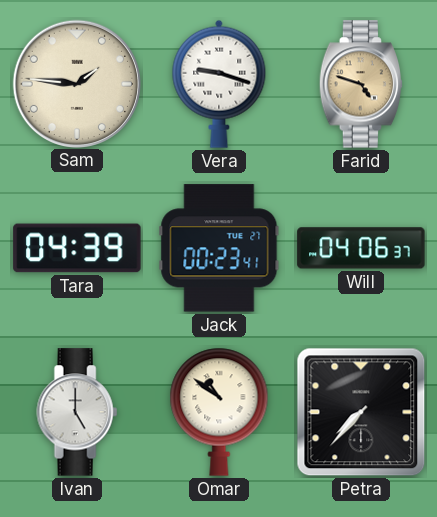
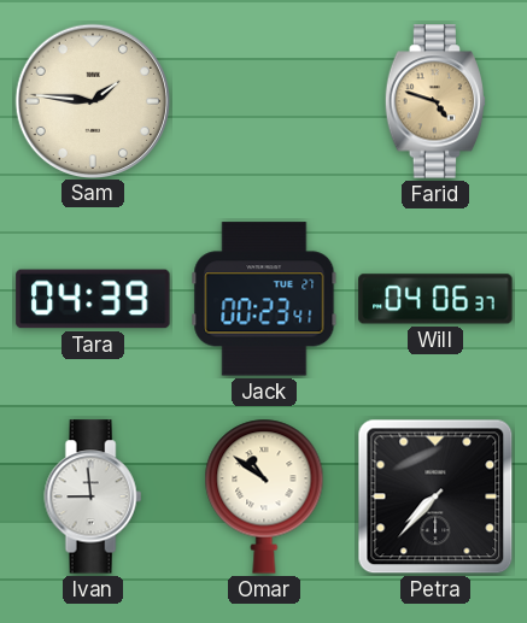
Vera: 9:18 -> none
Ivan: 5:00 -> 8:59
